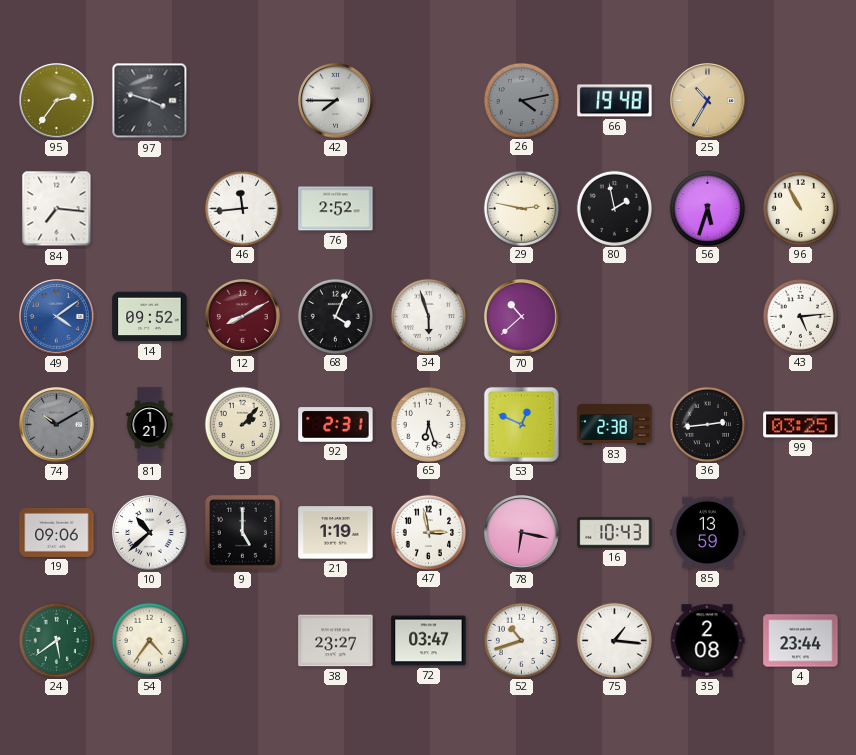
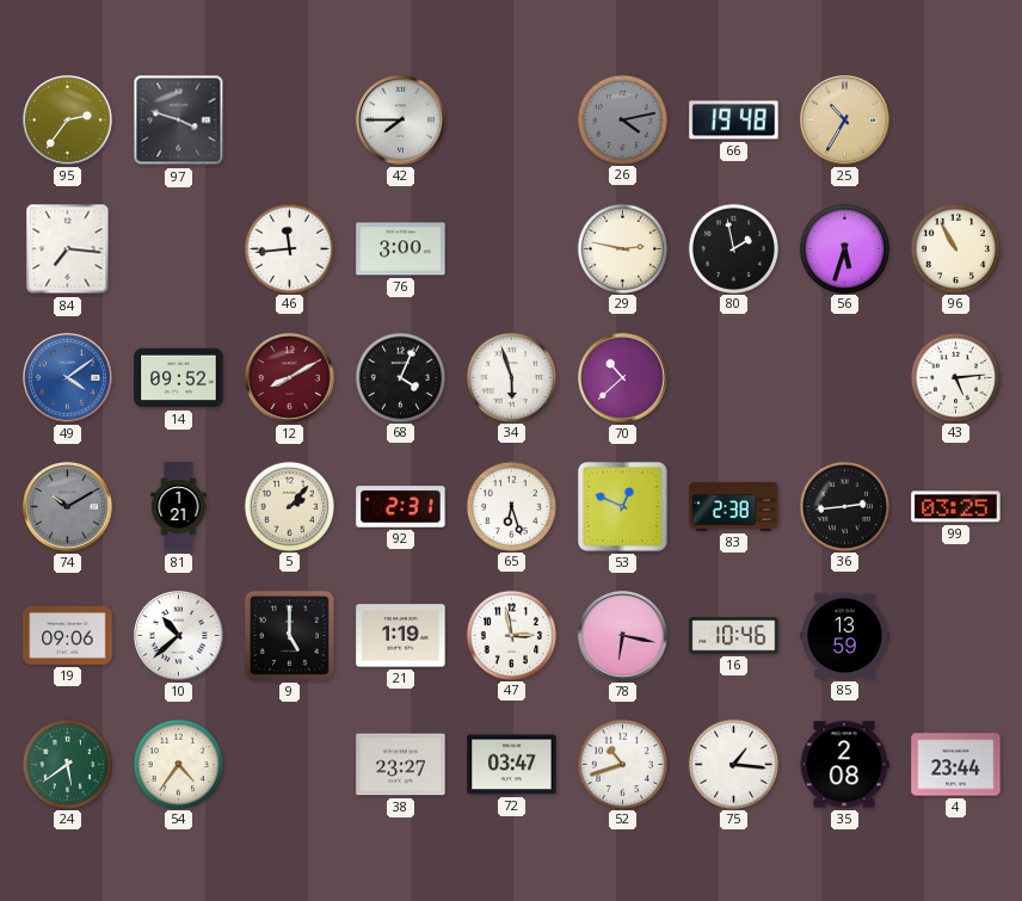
76: 2:52 -> 3:00
16: 10:43 -> 10:46
